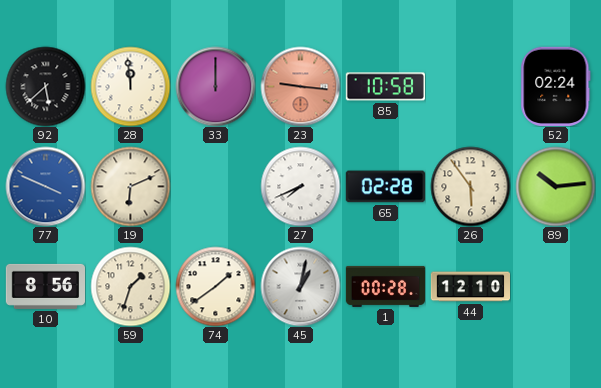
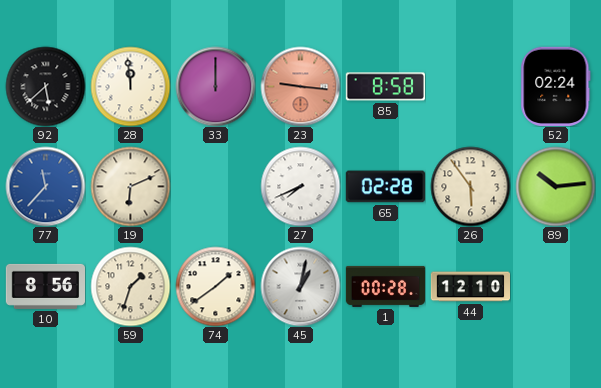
85: 10:58 -> 8:58
77: 3:49 -> 11:37
